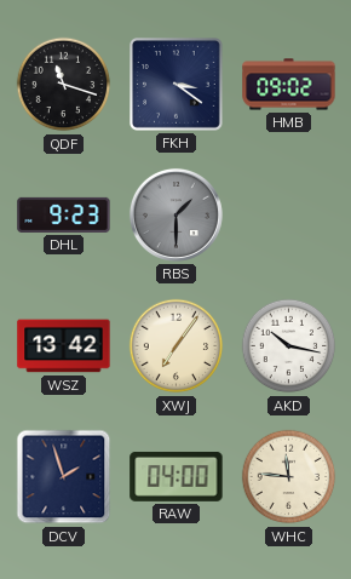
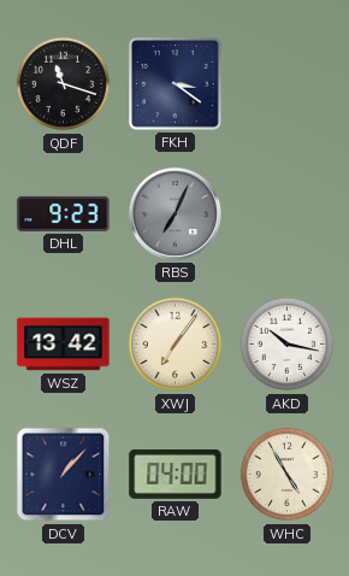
HMB: 09:02 -> none
RBS: 1:30 -> 7:04
DCV: 1:57 -> 1:07
WHC: 11:46 -> 4:55
